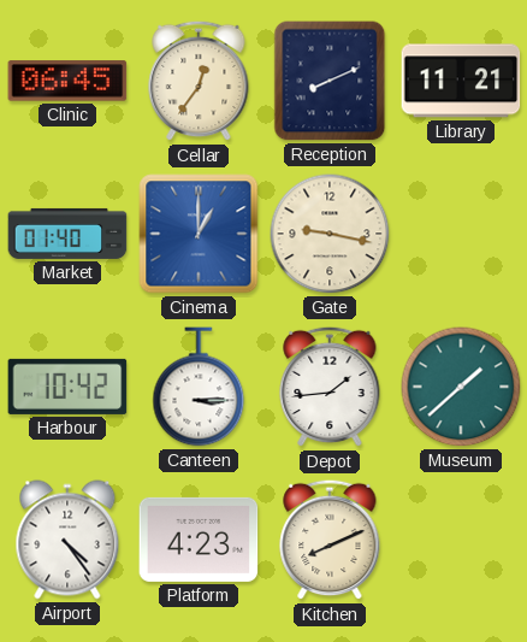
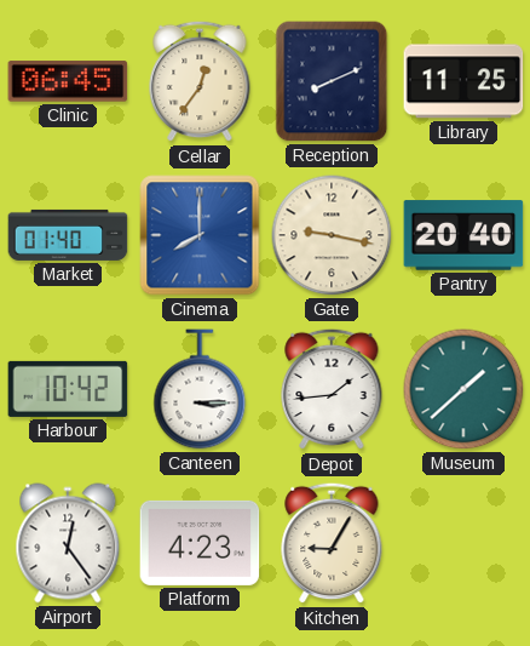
Library: 11:21 -> 11:25
Cinema: 1:00 -> 8:00
Pantry: none -> 20:40
Airport: 4:24 -> 12:24
Kitchen: 8:11 -> 9:05
